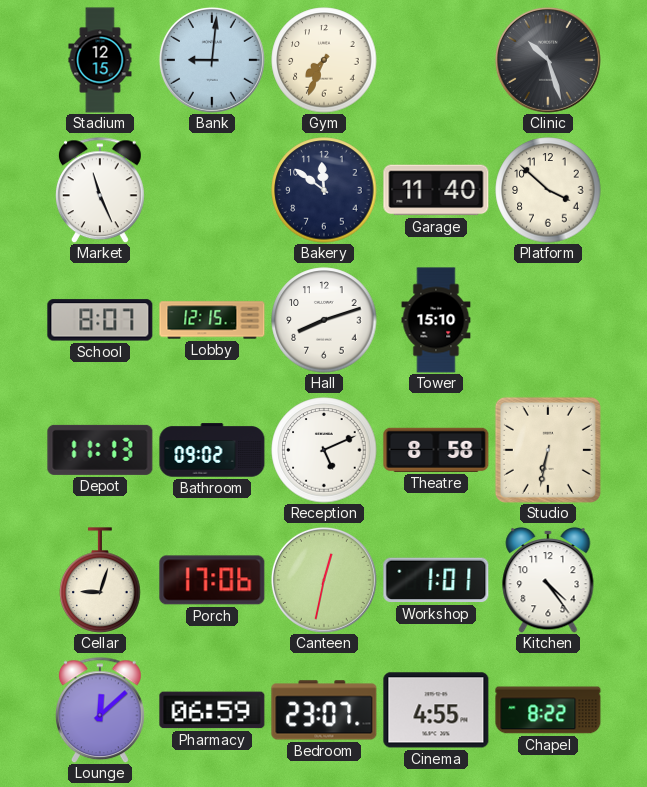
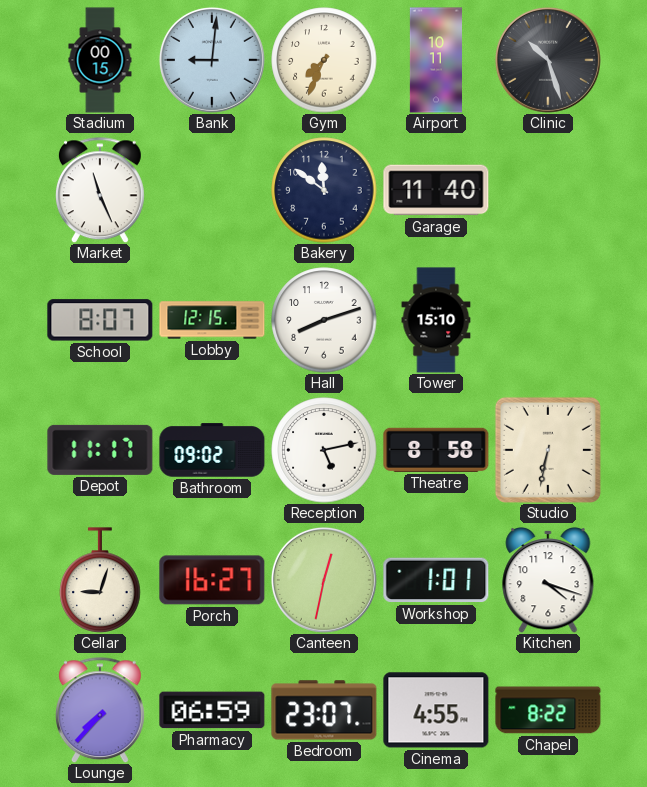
Stadium: 12:15 -> 00:15
Airport: none -> 10:11
Platform: 3:52 -> none
Depot: 11:13 -> 11:17
Reception: 5:11 -> 5:13
Porch: 17:06 -> 16:27
Kitchen: 4:24 -> 4:18
Lounge: 12:08 -> 7:37
